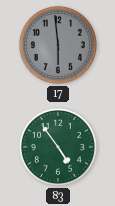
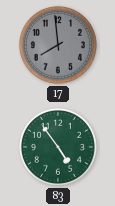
17: 5:59 -> 7:59
